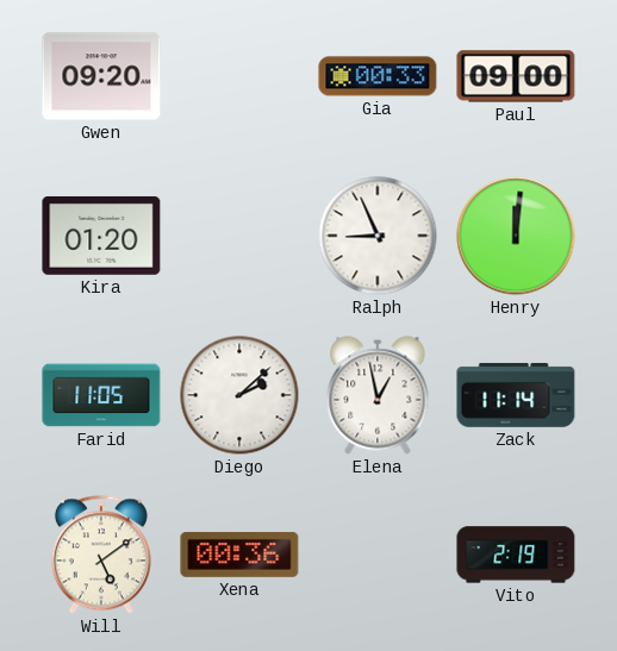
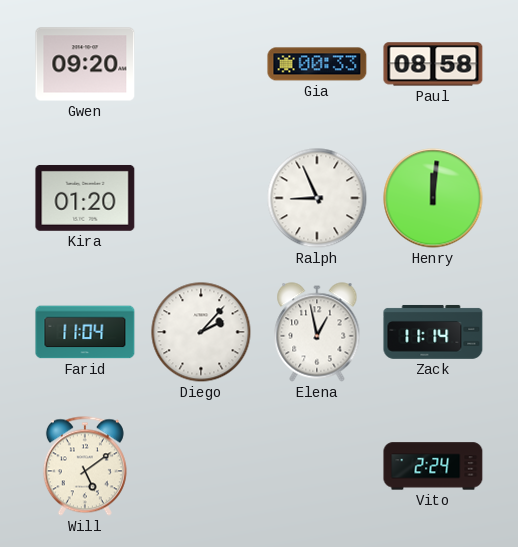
Paul: 09:00 -> 08:58
Farid: 11:05 -> 11:04
Diego: 2:08 -> 2:07
Xena: 00:36 -> none
Vito: 2:19 -> 2:24
